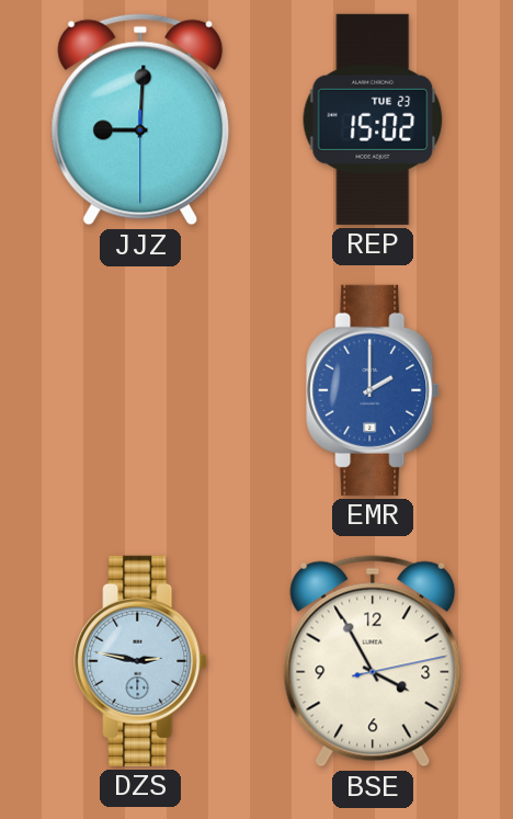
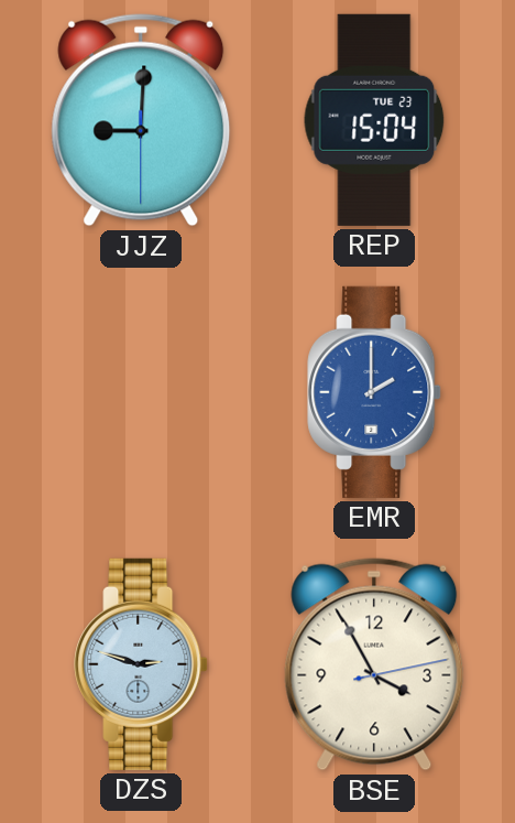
REP: 15:02 -> 15:04
DZS: 2:47 -> 2:48
